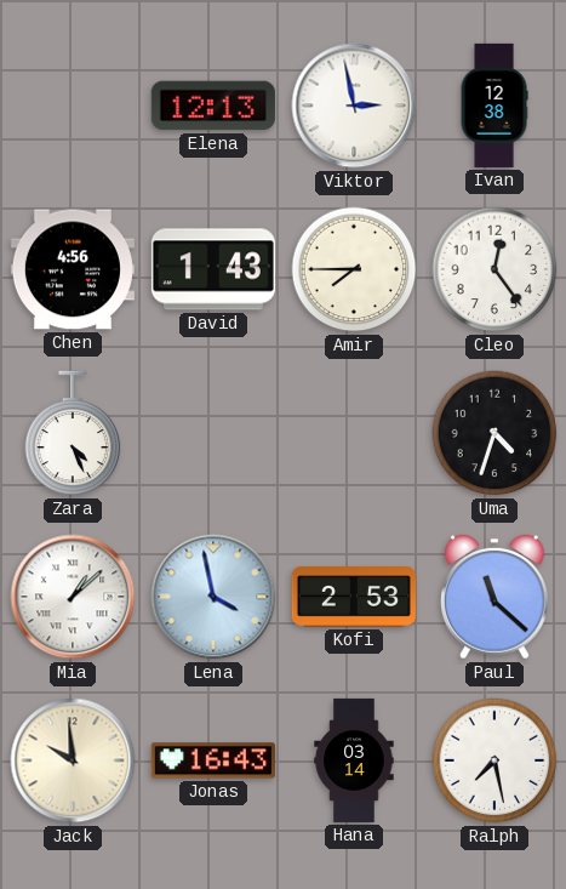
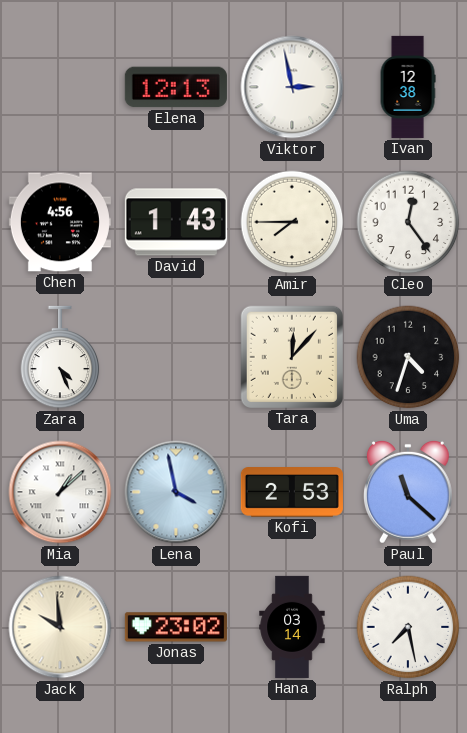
Tara: none -> 12:07
Jonas: 16:43 -> 23:02
